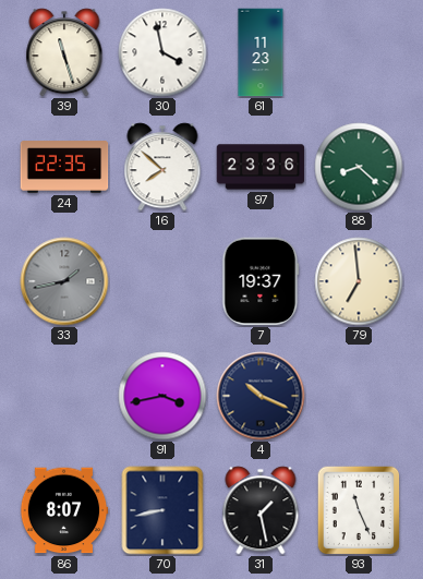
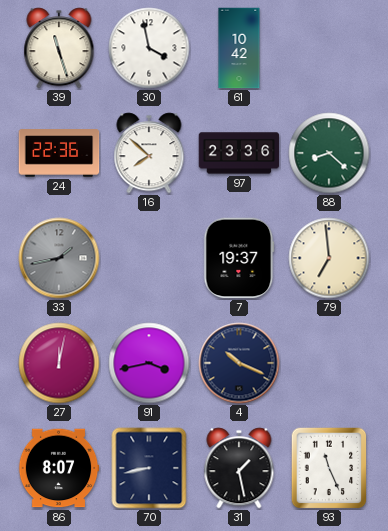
61: 11:23 -> 10:42
24: 22:35 -> 22:36
27: none -> 12:02
